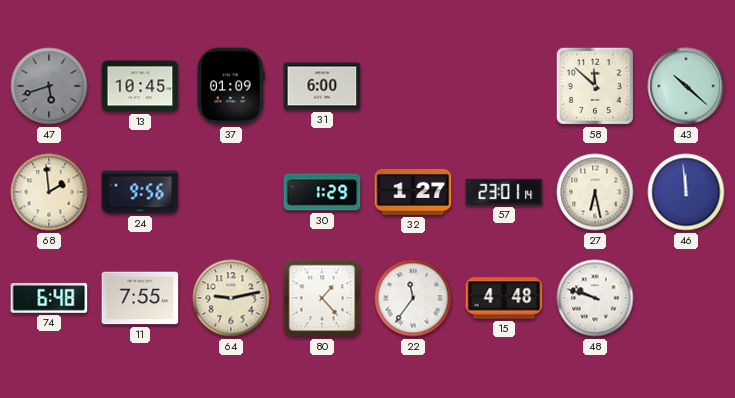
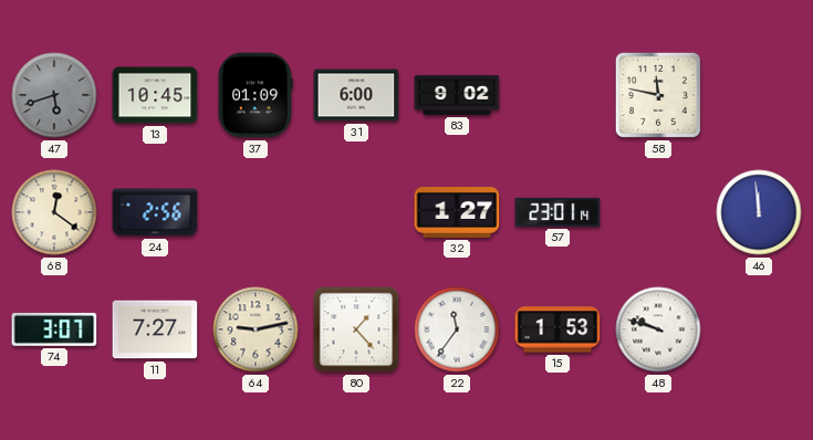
83: none -> 9:02
58: 11:52 -> 11:47
43: 10:22 -> none
68: 1:59 -> 12:21
24: 9:56 -> 2:56
30: 1:29 -> none
27: 6:28 -> none
74: 6:48 -> 3:07
11: 7:55 -> 7:27
15: 4:48 -> 1:53
